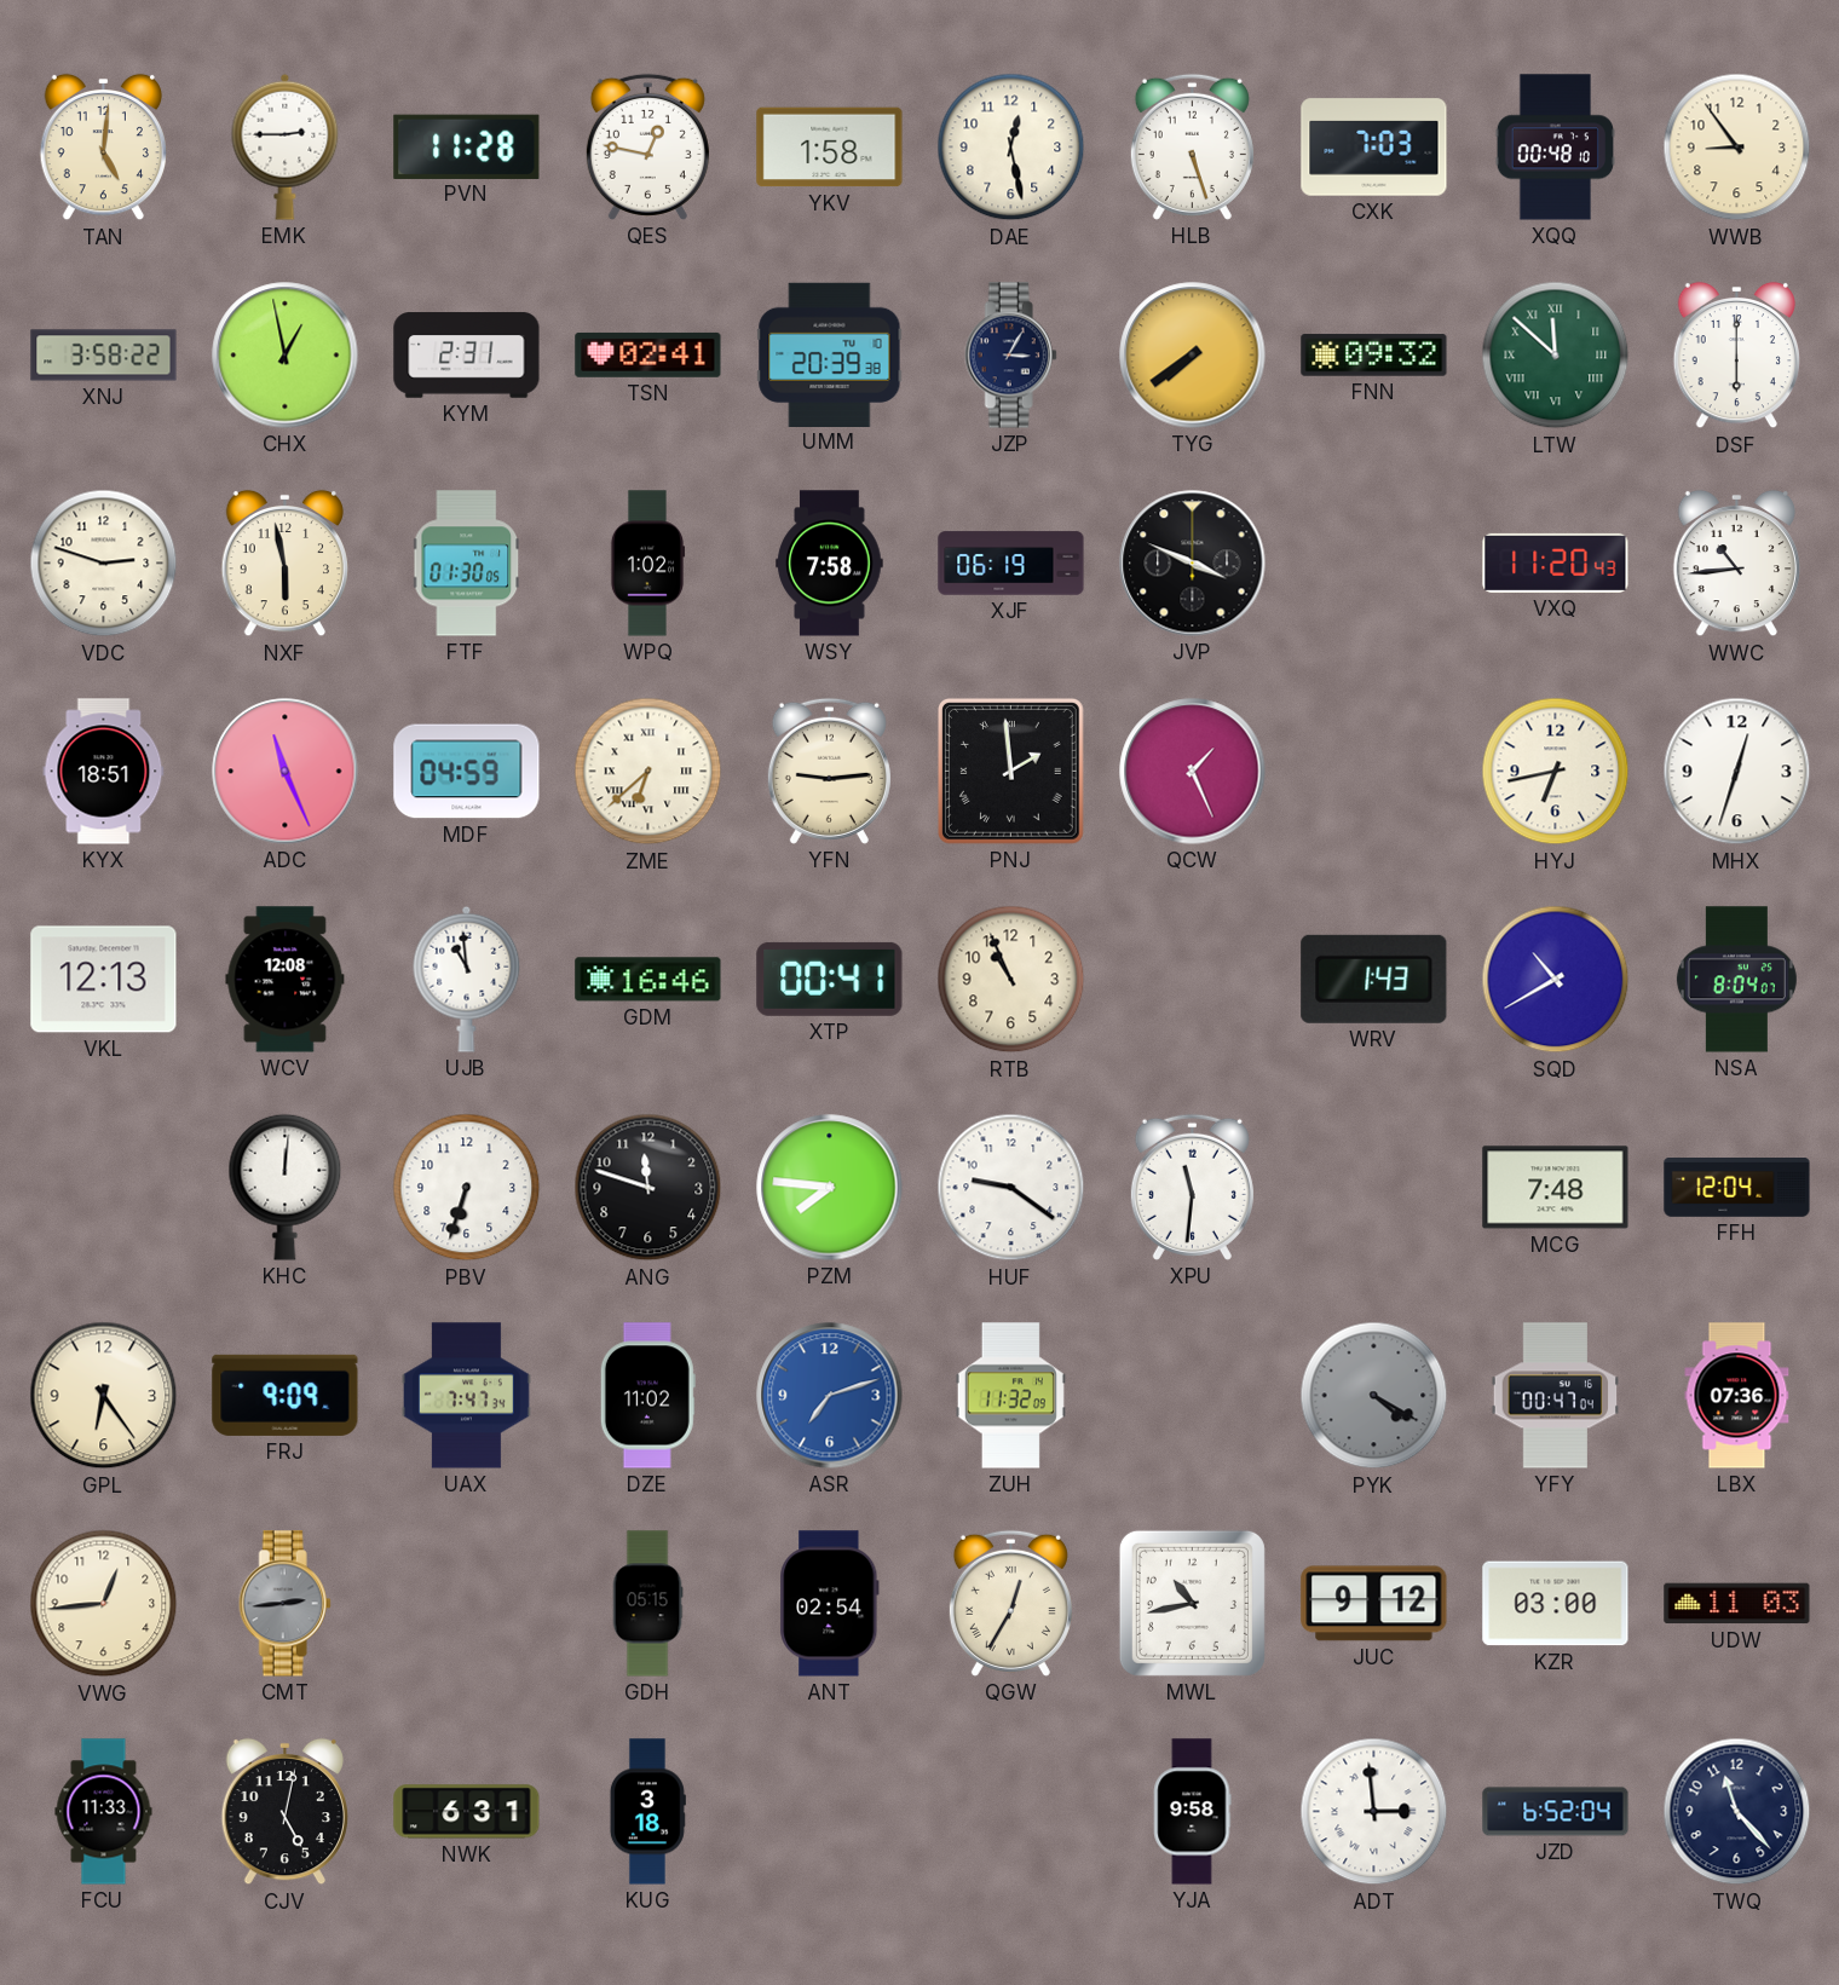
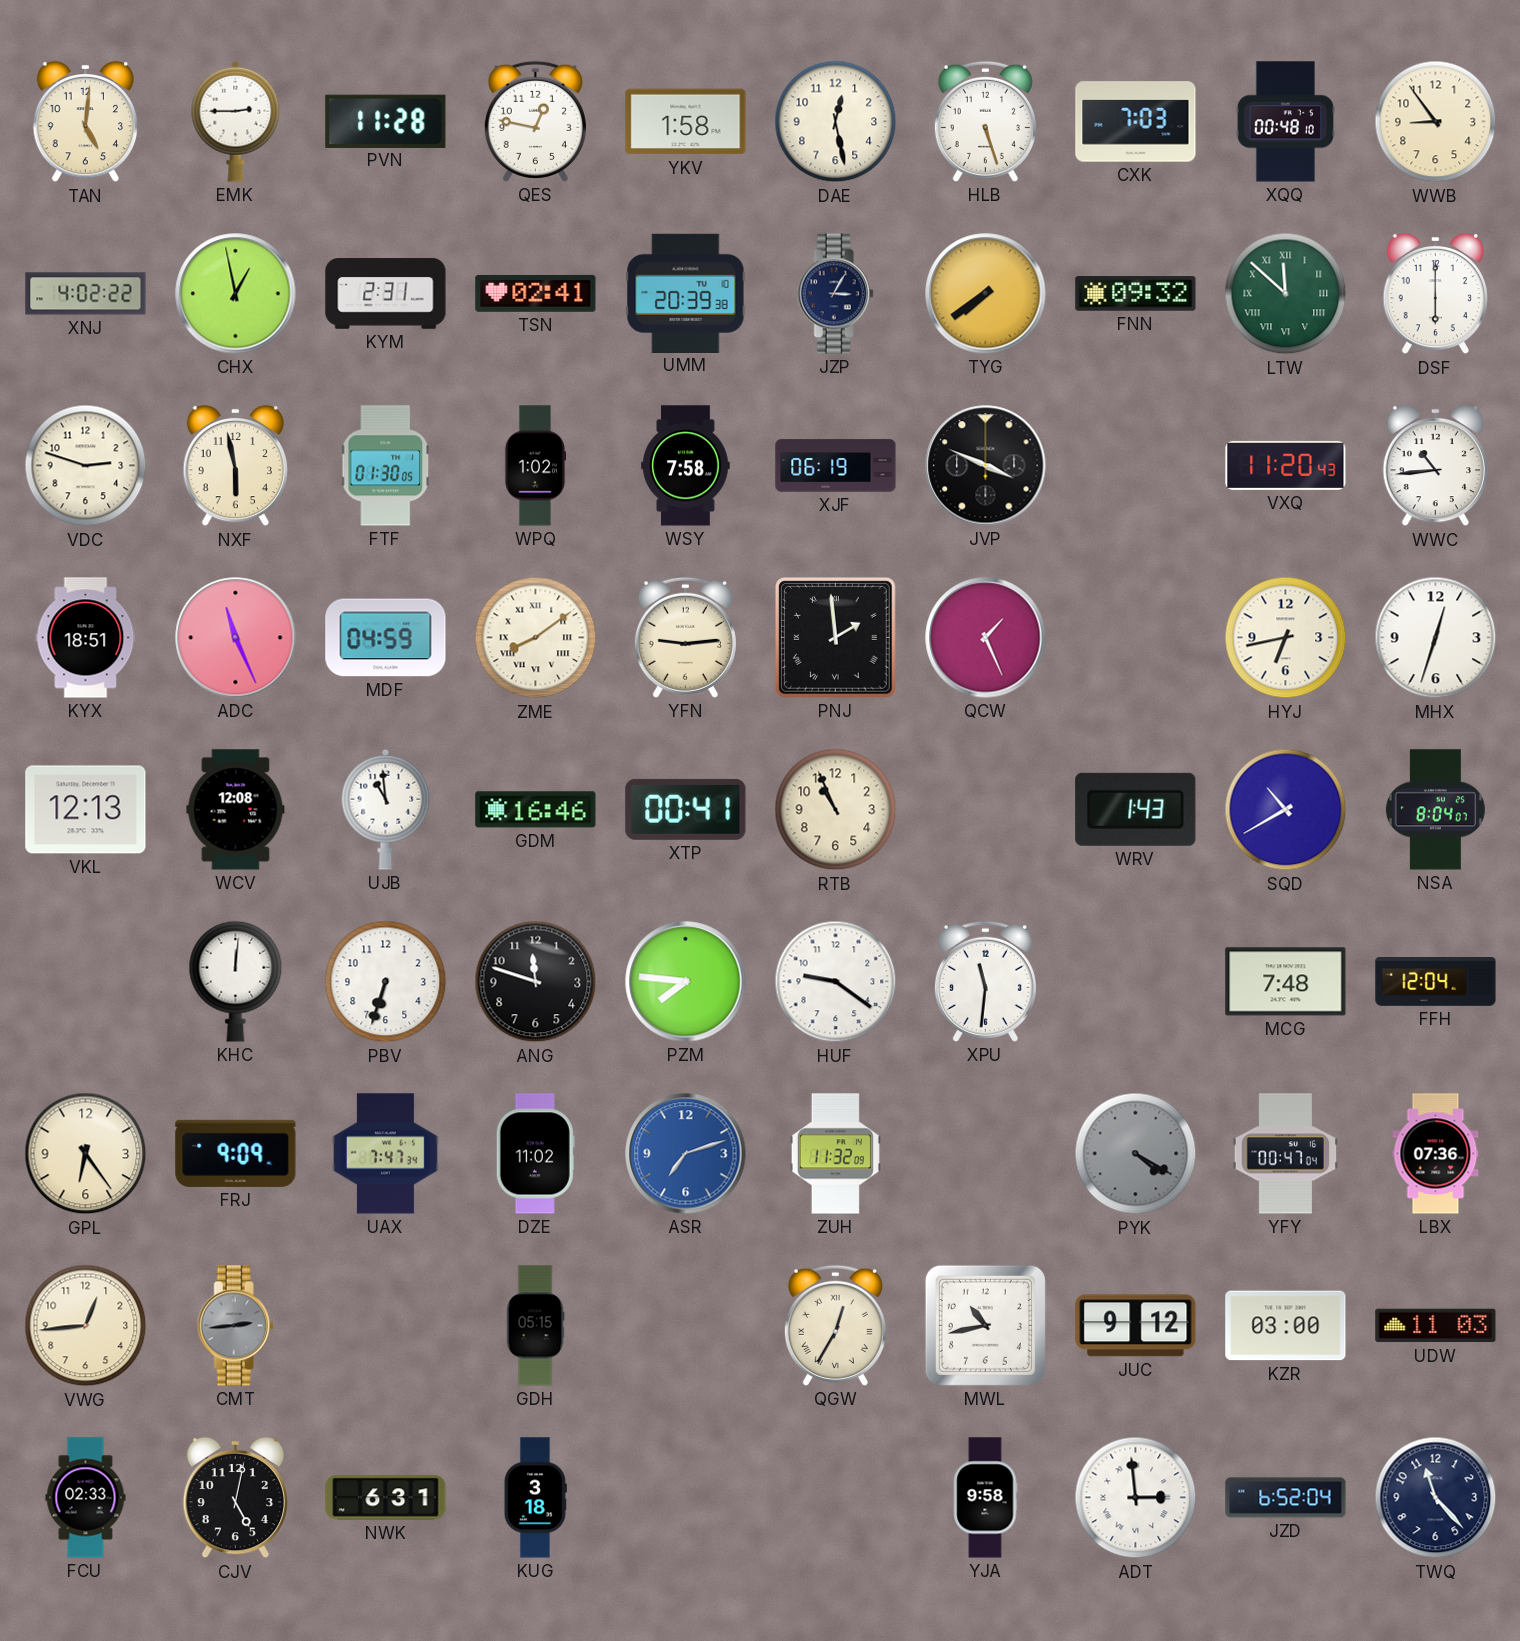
XNJ: 3:58 -> 4:02
ZME: 6:38 -> 8:09
ANT: 02:54 -> none
FCU: 11:33 -> 02:33
